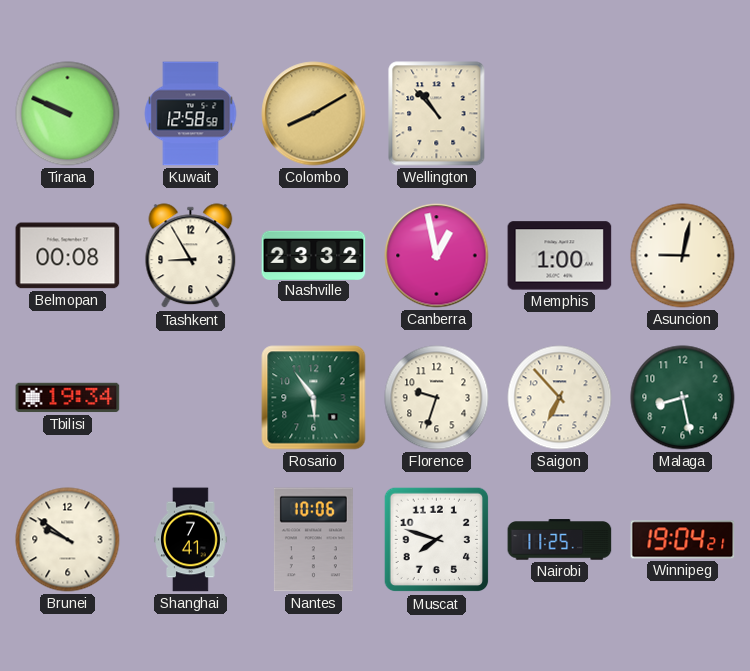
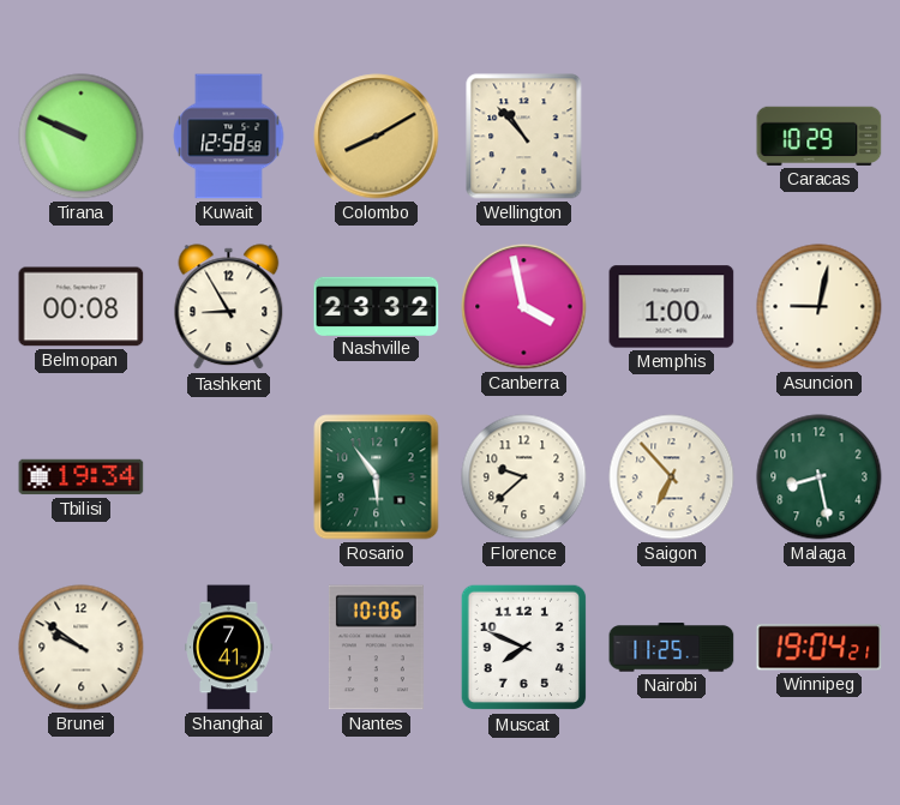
Caracas: none -> 10:29
Canberra: 12:58 -> 3:58
Florence: 9:33 -> 9:38
Muscat: 7:48 -> 7:49
